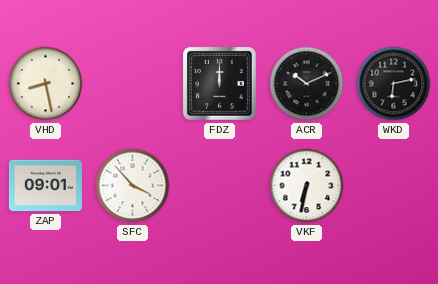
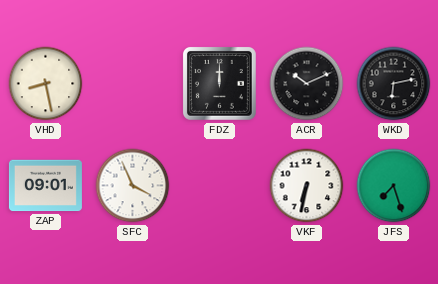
SFC: 3:53 -> 3:56
JFS: none -> 7:27
